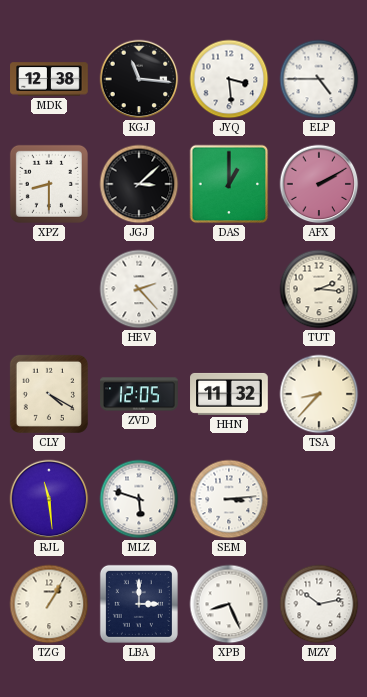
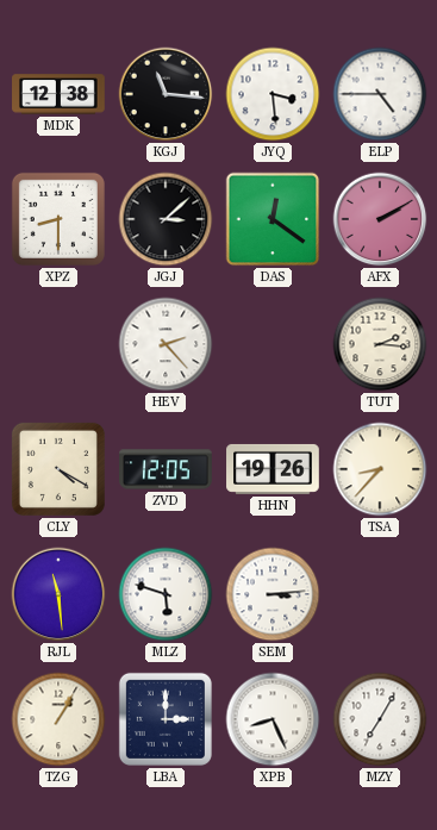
DAS: 1:00 -> 12:21
HHN: 11:32 -> 19:26
MZY: 10:13 -> 7:05
